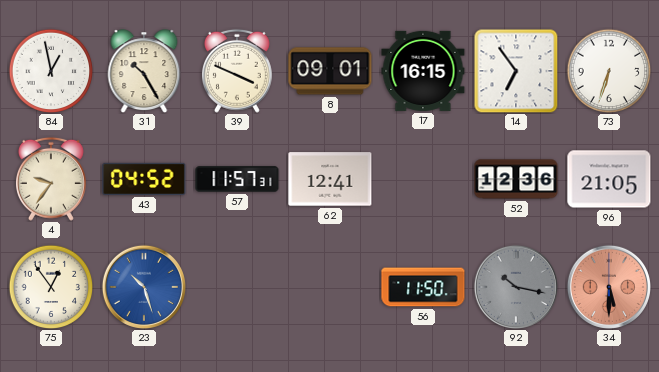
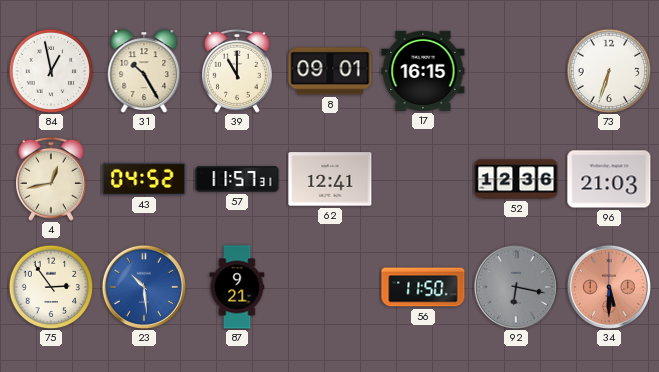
39: 3:49 -> 11:00
14: 6:54 -> none
4: 9:36 -> 12:43
96: 21:05 -> 21:03
75: 12:54 -> 2:54
23: 10:27 -> 10:29
87: none -> 9:21
92: 10:17 -> 6:17
